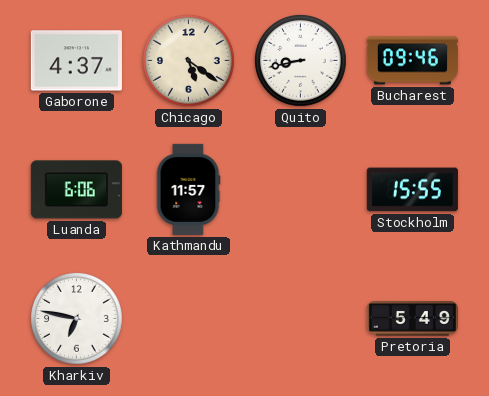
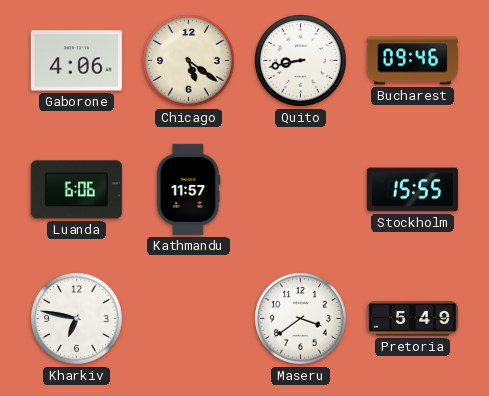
Gaborone: 4:37 -> 4:06
Maseru: none -> 3:39
